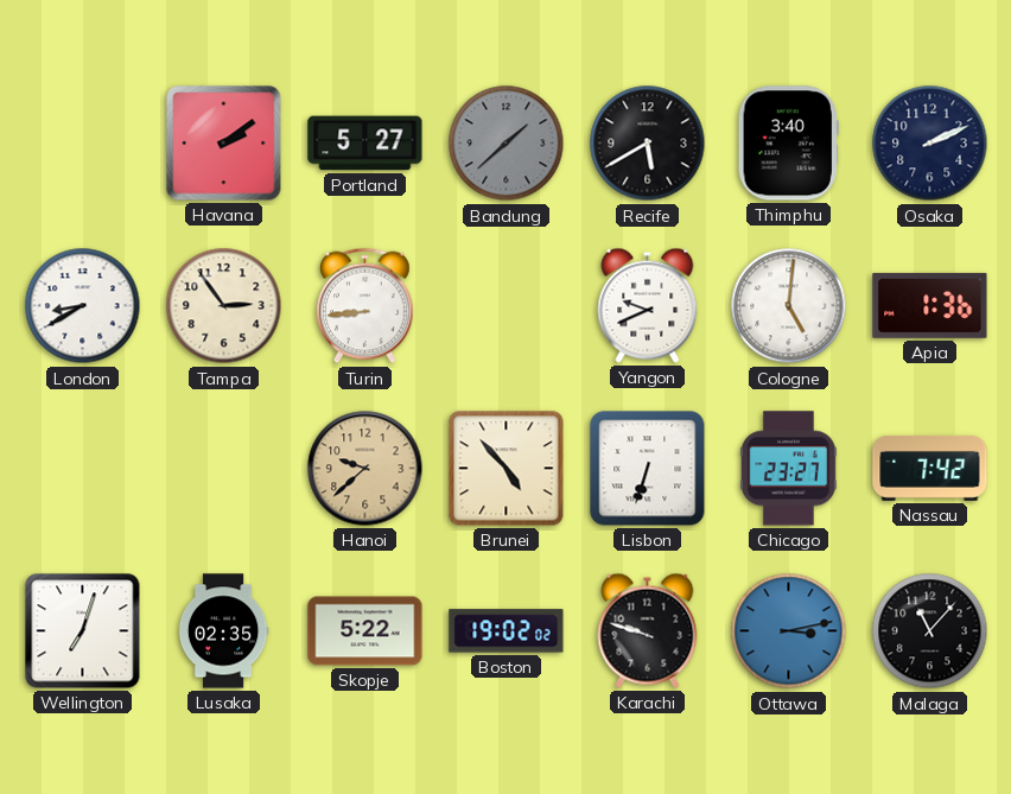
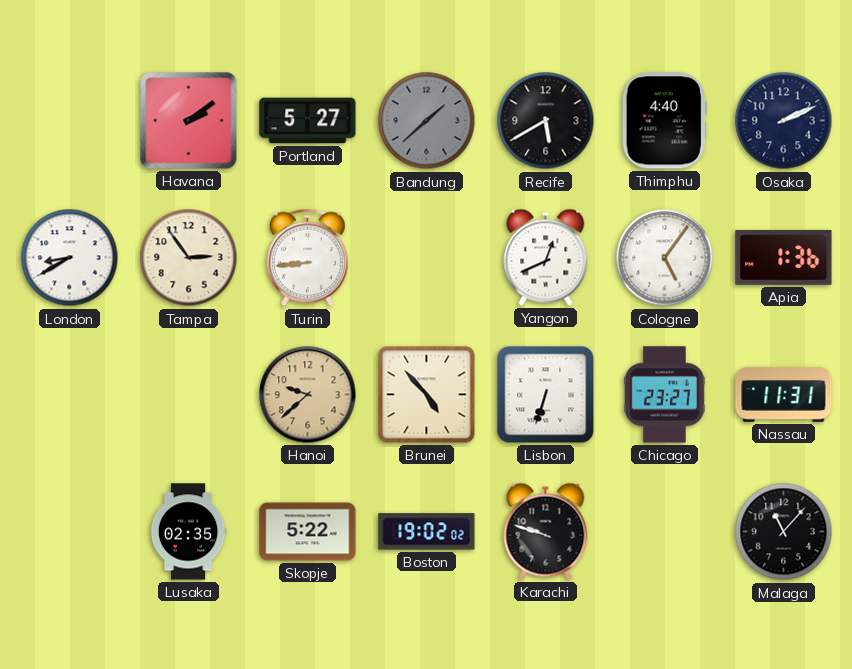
Thimphu: 3:40 -> 4:40
Yangon: 9:41 -> 12:41
Cologne: 5:01 -> 5:06
Nassau: 7:42 -> 11:31
Wellington: 7:03 -> none
Ottawa: 3:13 -> none
